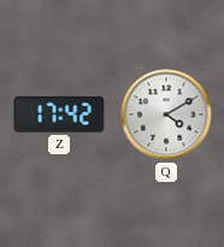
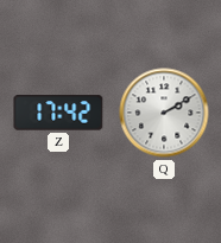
Q: 4:10 -> 2:10
